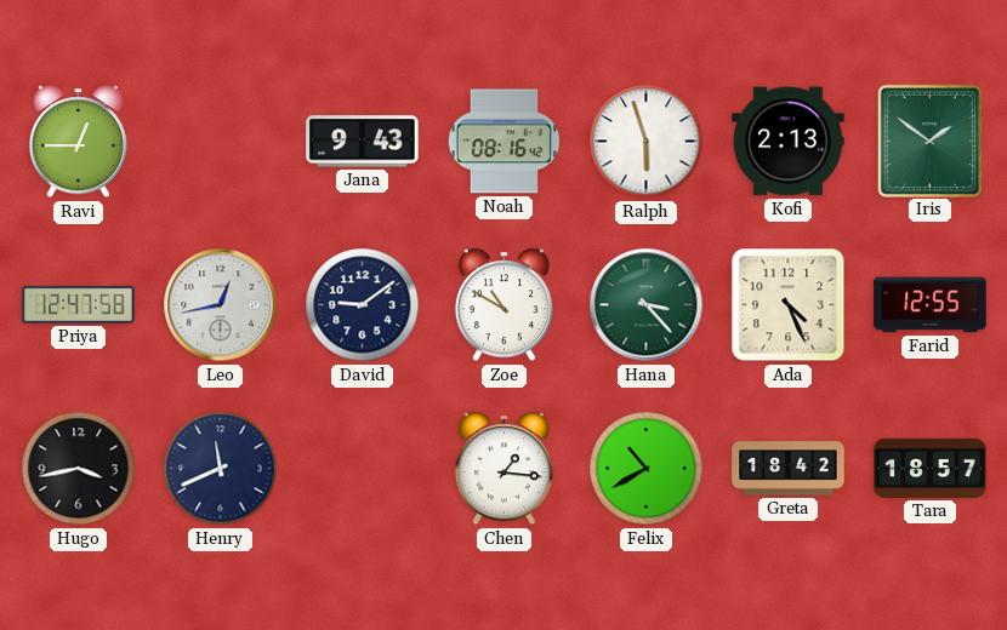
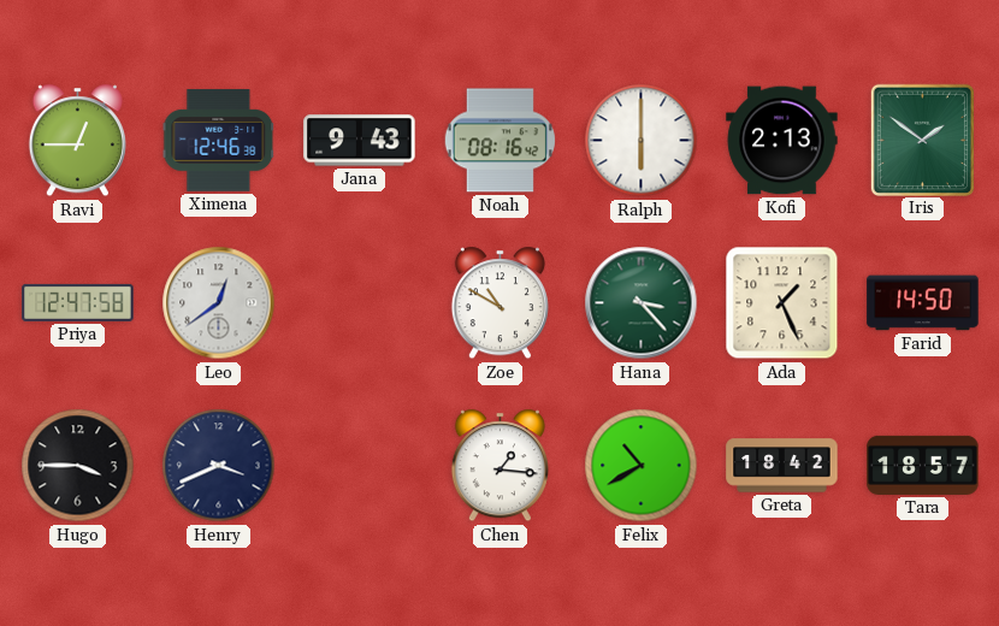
Ximena: none -> 12:46
Ralph: 5:57 -> 6:00
Leo: 12:43 -> 12:39
David: 9:09 -> none
Ada: 4:26 -> 1:26
Farid: 12:55 -> 14:50
Hugo: 3:43 -> 3:45
Henry: 11:41 -> 3:41
